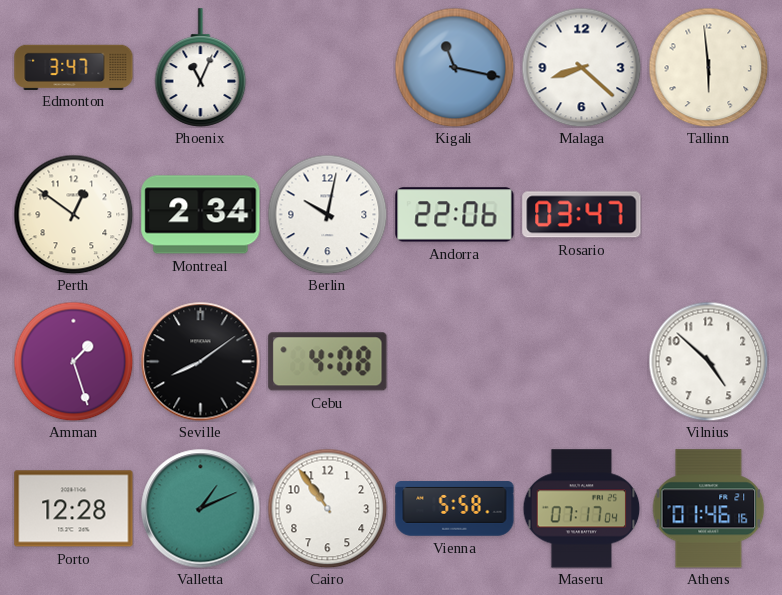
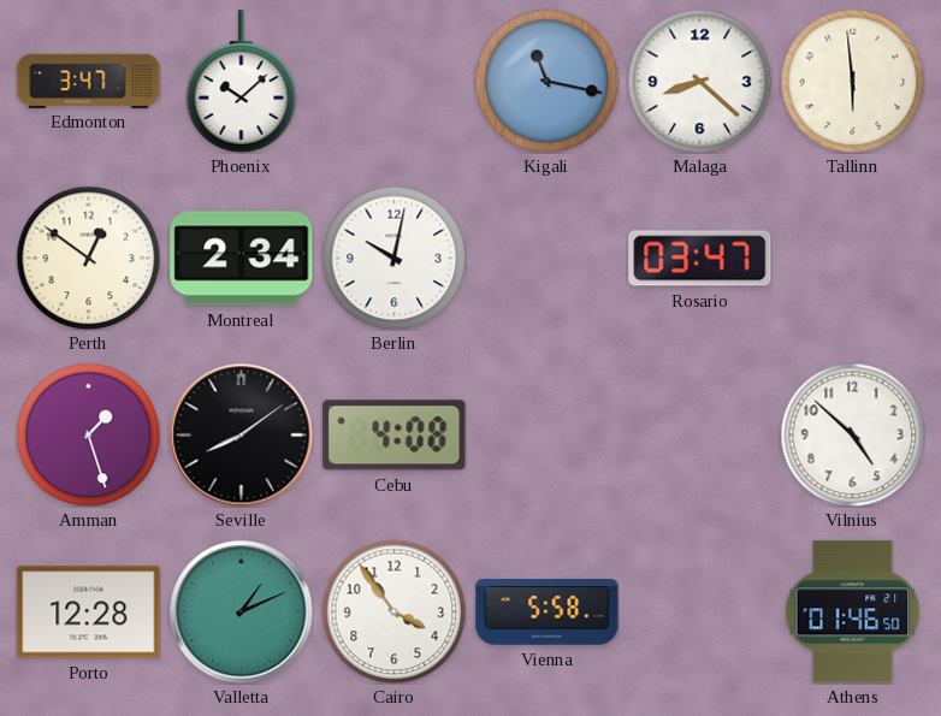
Phoenix: 11:04 -> 10:08
Andorra: 22:06 -> none
Cairo: 10:54 -> 3:54
Maseru: 07:17 -> none
Athens: 01:46:16 -> 01:46:50
